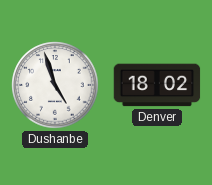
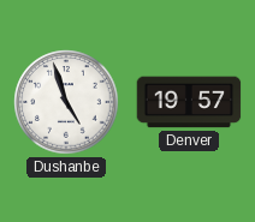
Denver: 18:02 -> 19:57
